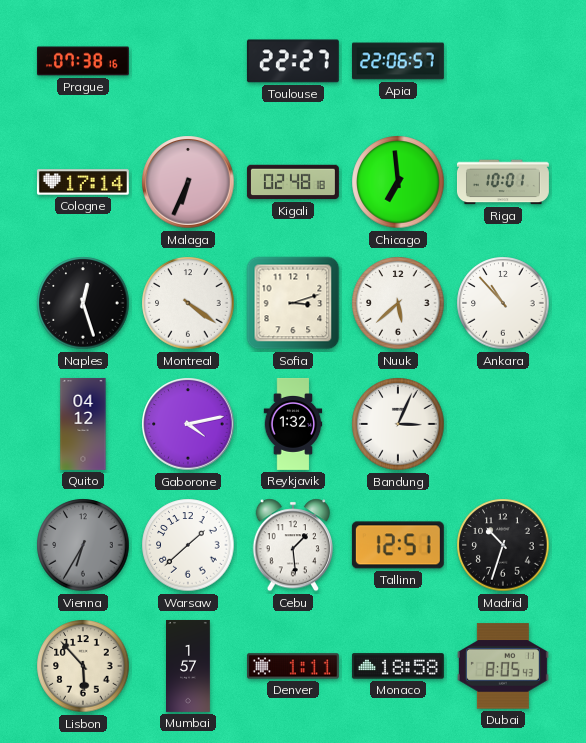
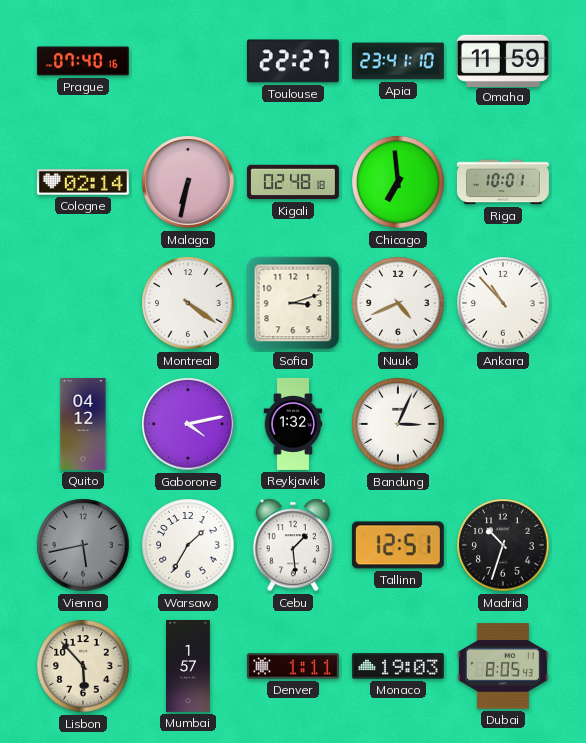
Prague: 07:38 -> 07:40
Apia: 22:06 -> 23:41
Omaha: none -> 11:59
Cologne: 17:14 -> 02:14
Malaga: 6:34 -> 6:32
Naples: 12:27 -> none
Nuuk: 5:38 -> 4:41
Vienna: 6:35 -> 5:43
Warsaw: 1:38 -> 1:35
Monaco: 18:58 -> 19:03
